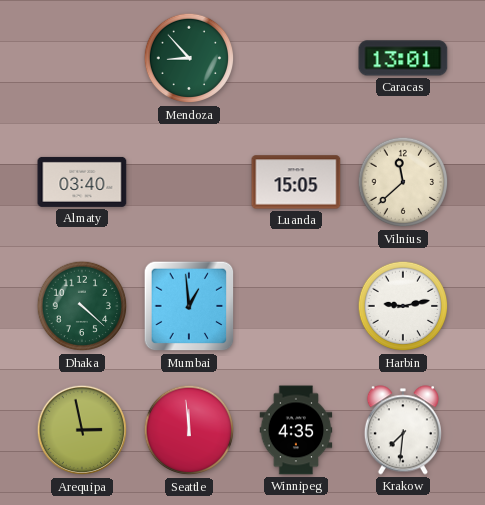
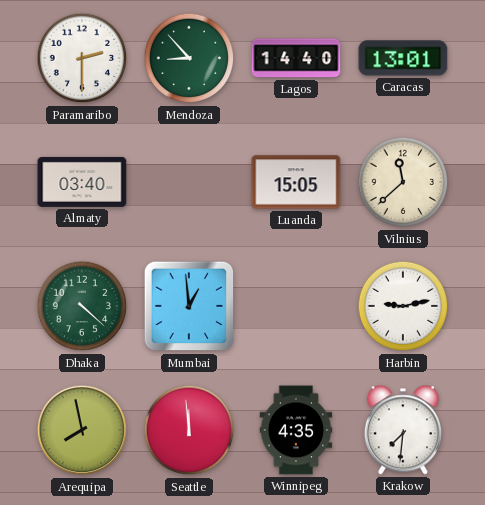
Paramaribo: none -> 2:30
Lagos: none -> 14:40
Arequipa: 2:58 -> 7:58
